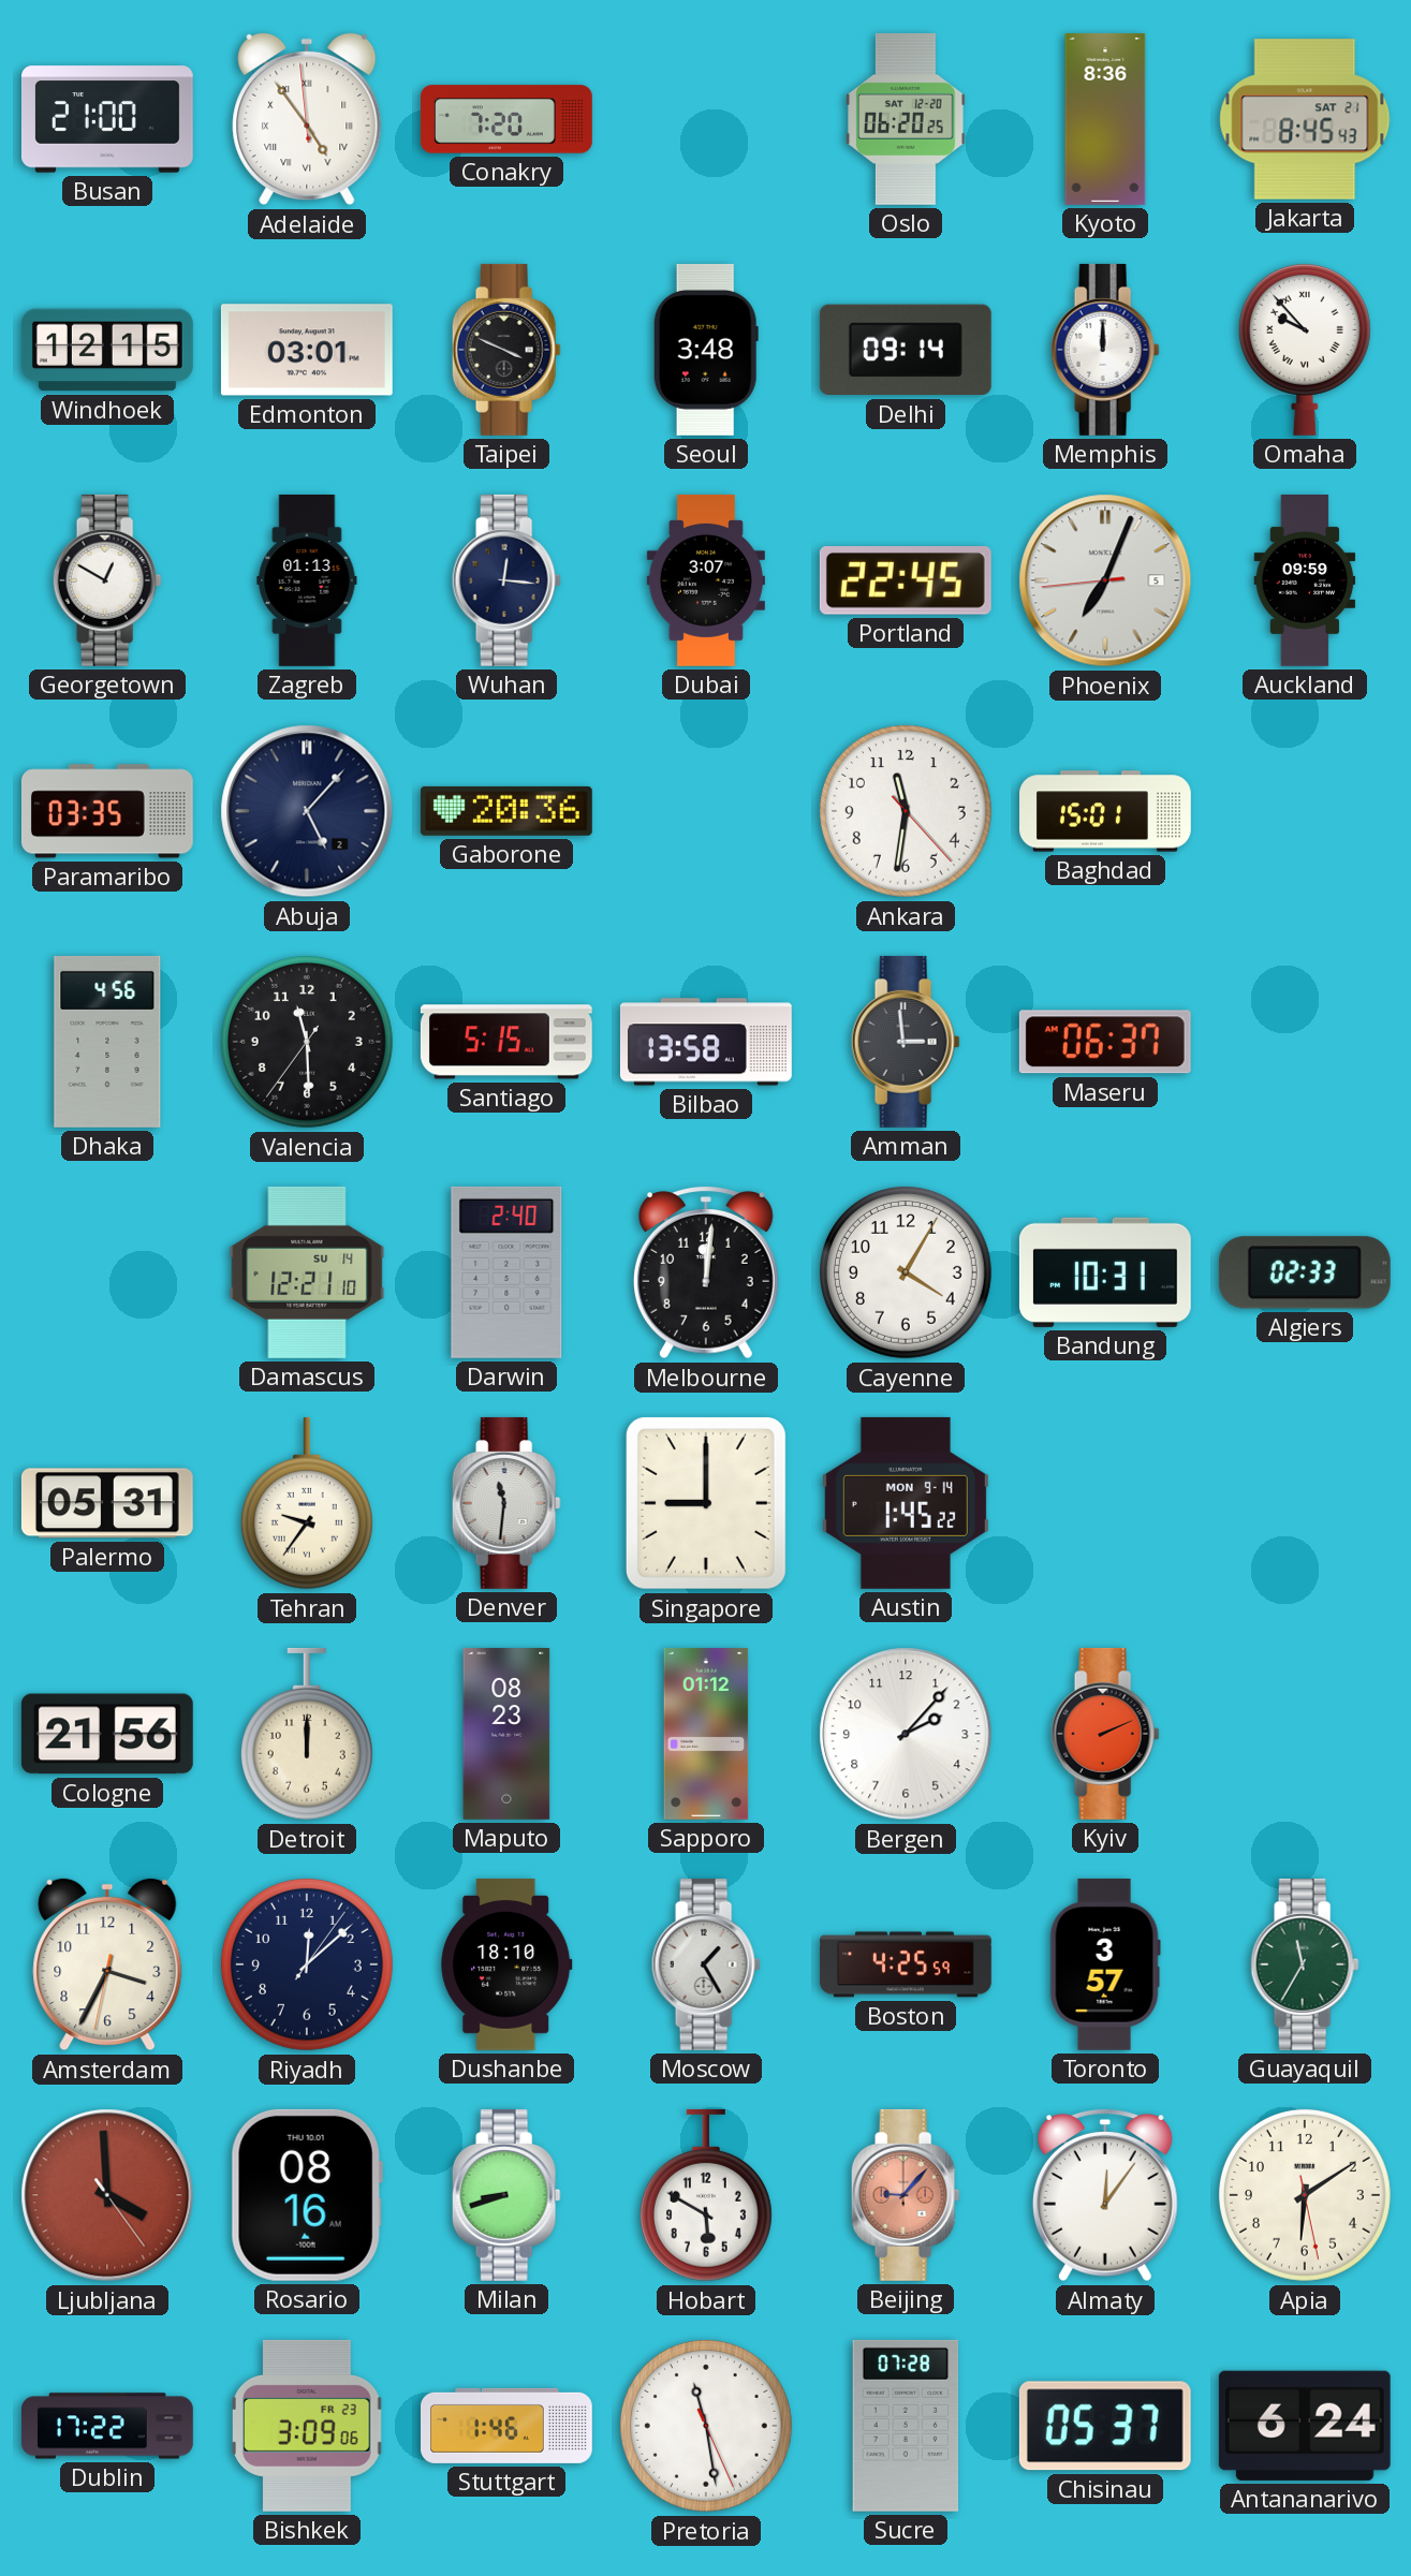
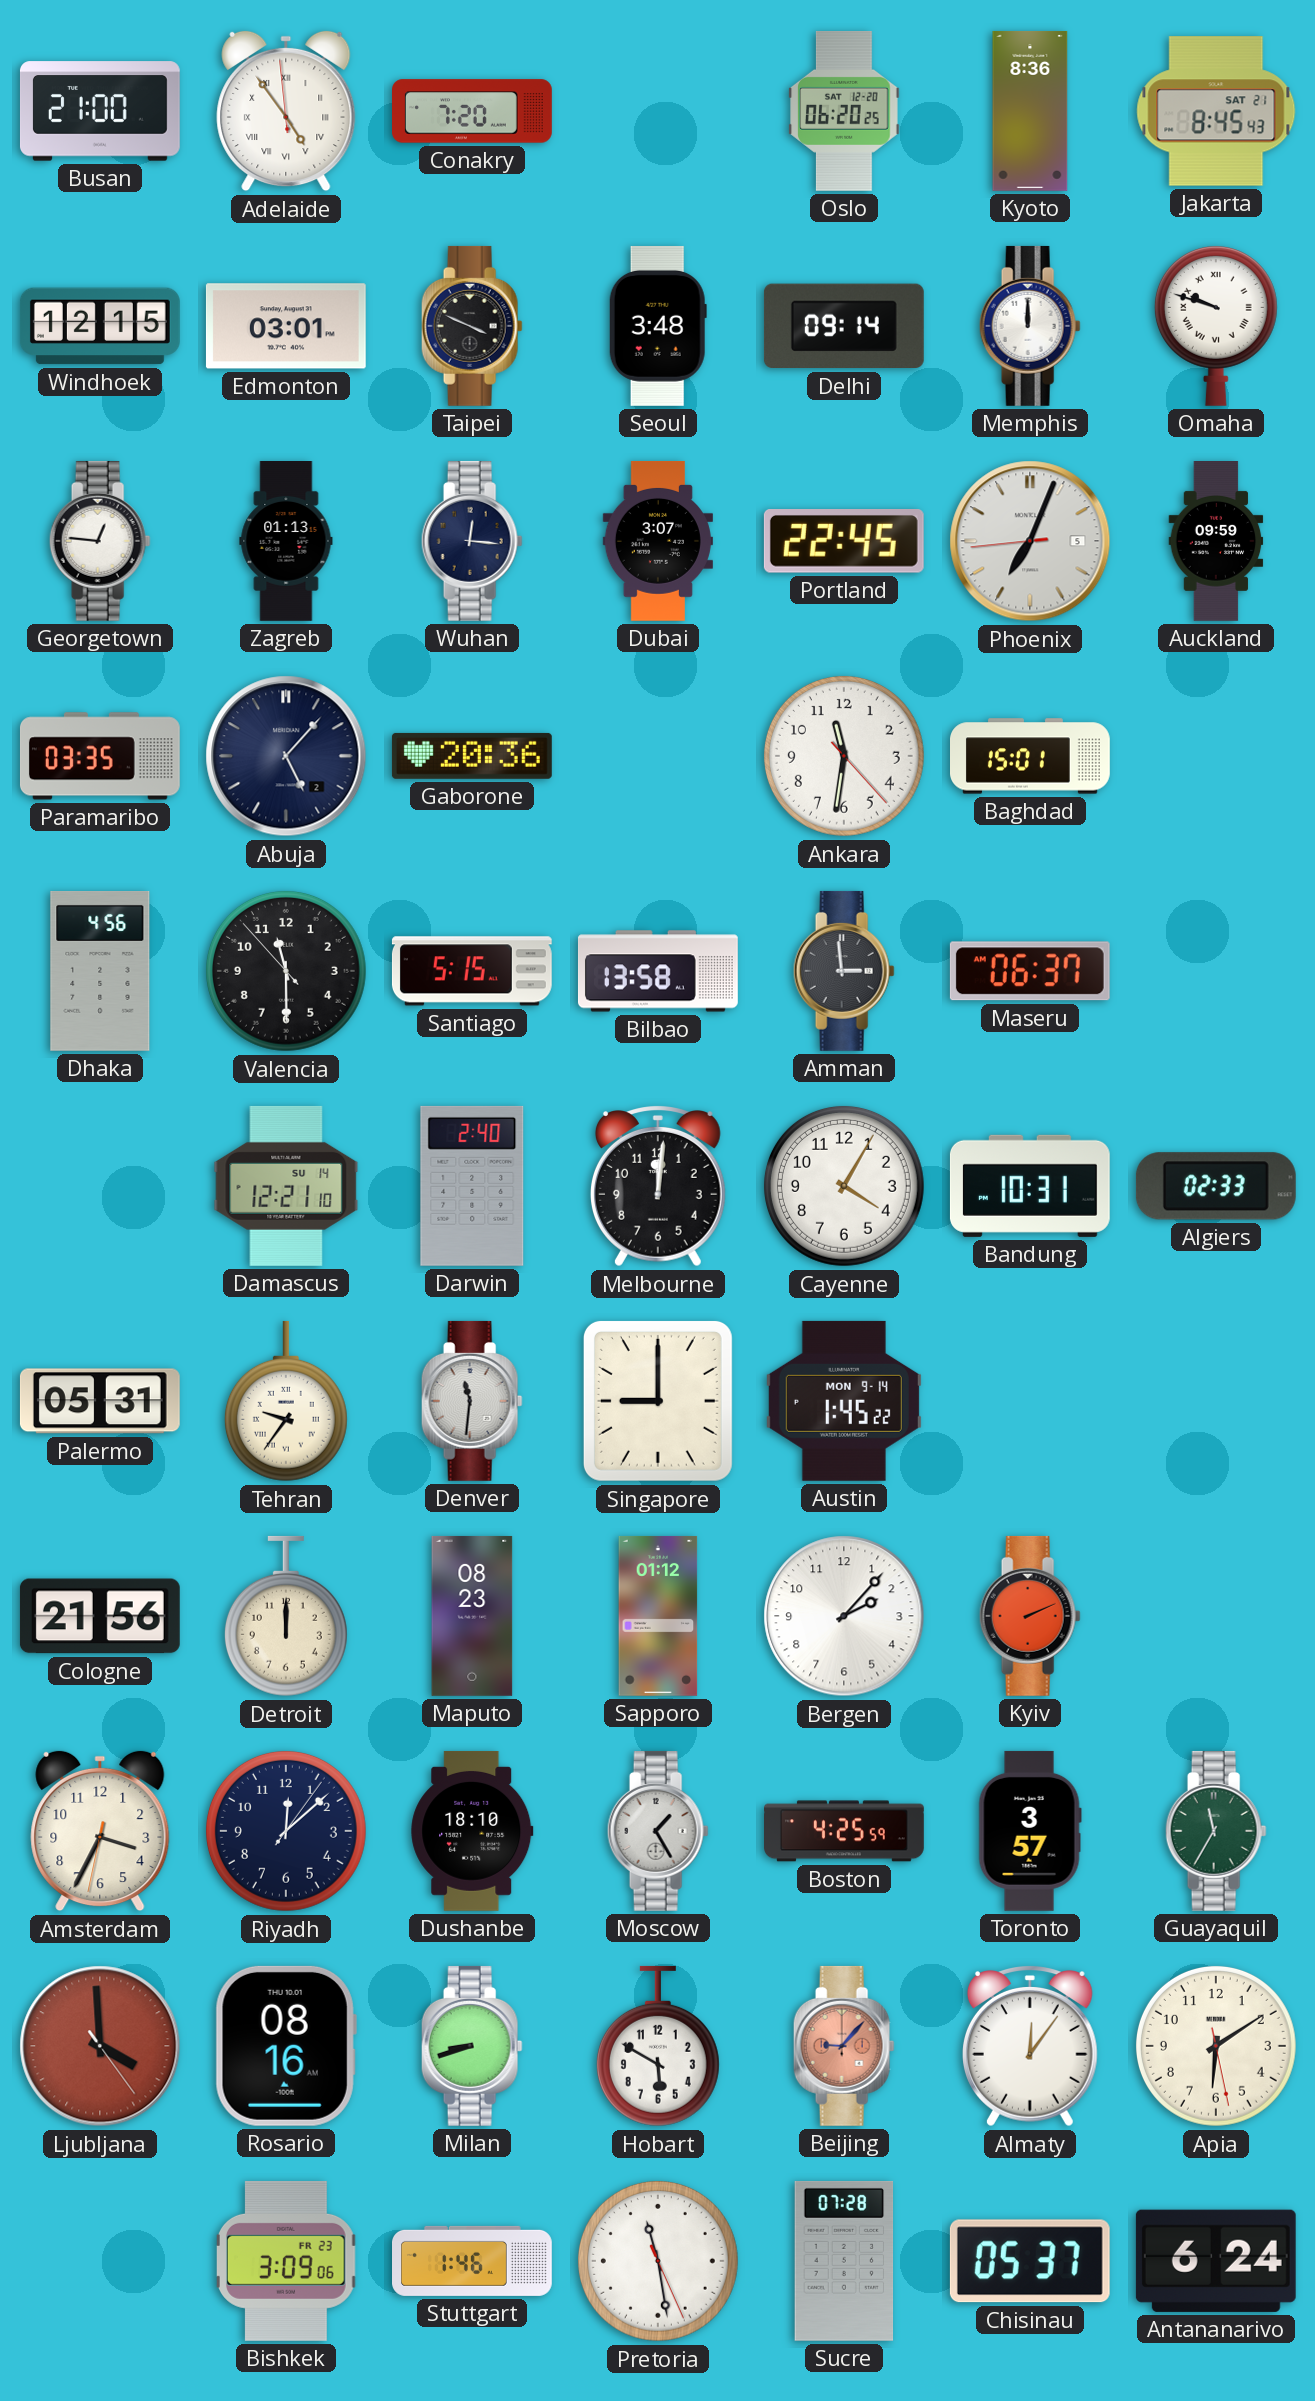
Omaha: 9:53 -> 9:48
Georgetown: 12:50 -> 12:46
Valencia: 11:29:36 -> 11:29:53
Dublin: 17:22 -> none
